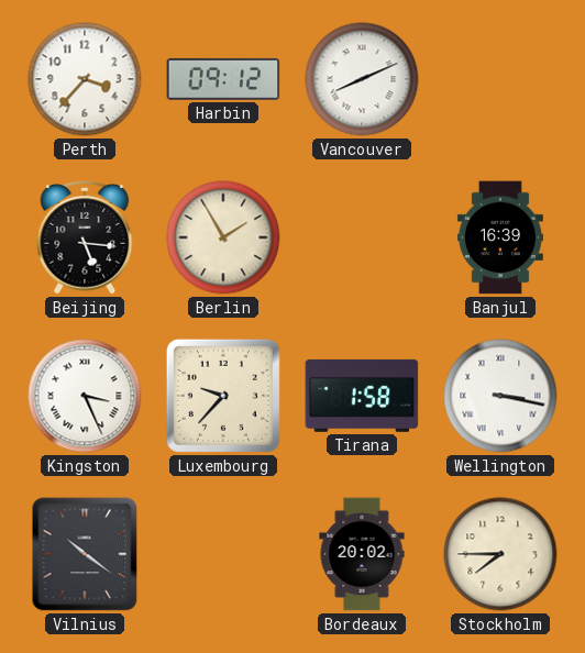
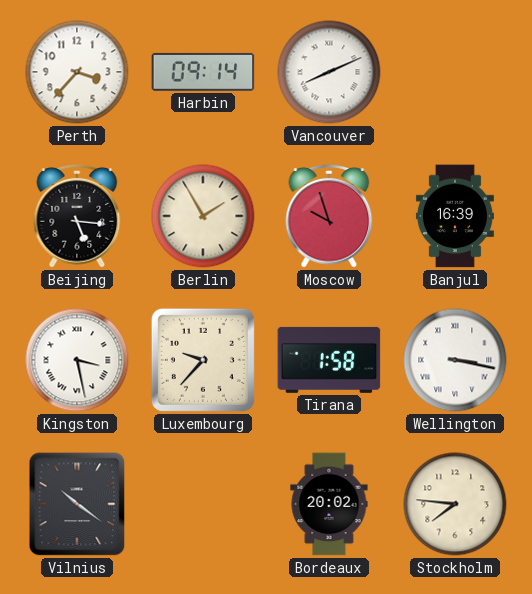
Harbin: 09:12 -> 09:14
Moscow: none -> 9:57
Kingston: 3:26 -> 3:28
Stockholm: 7:45 -> 7:46
